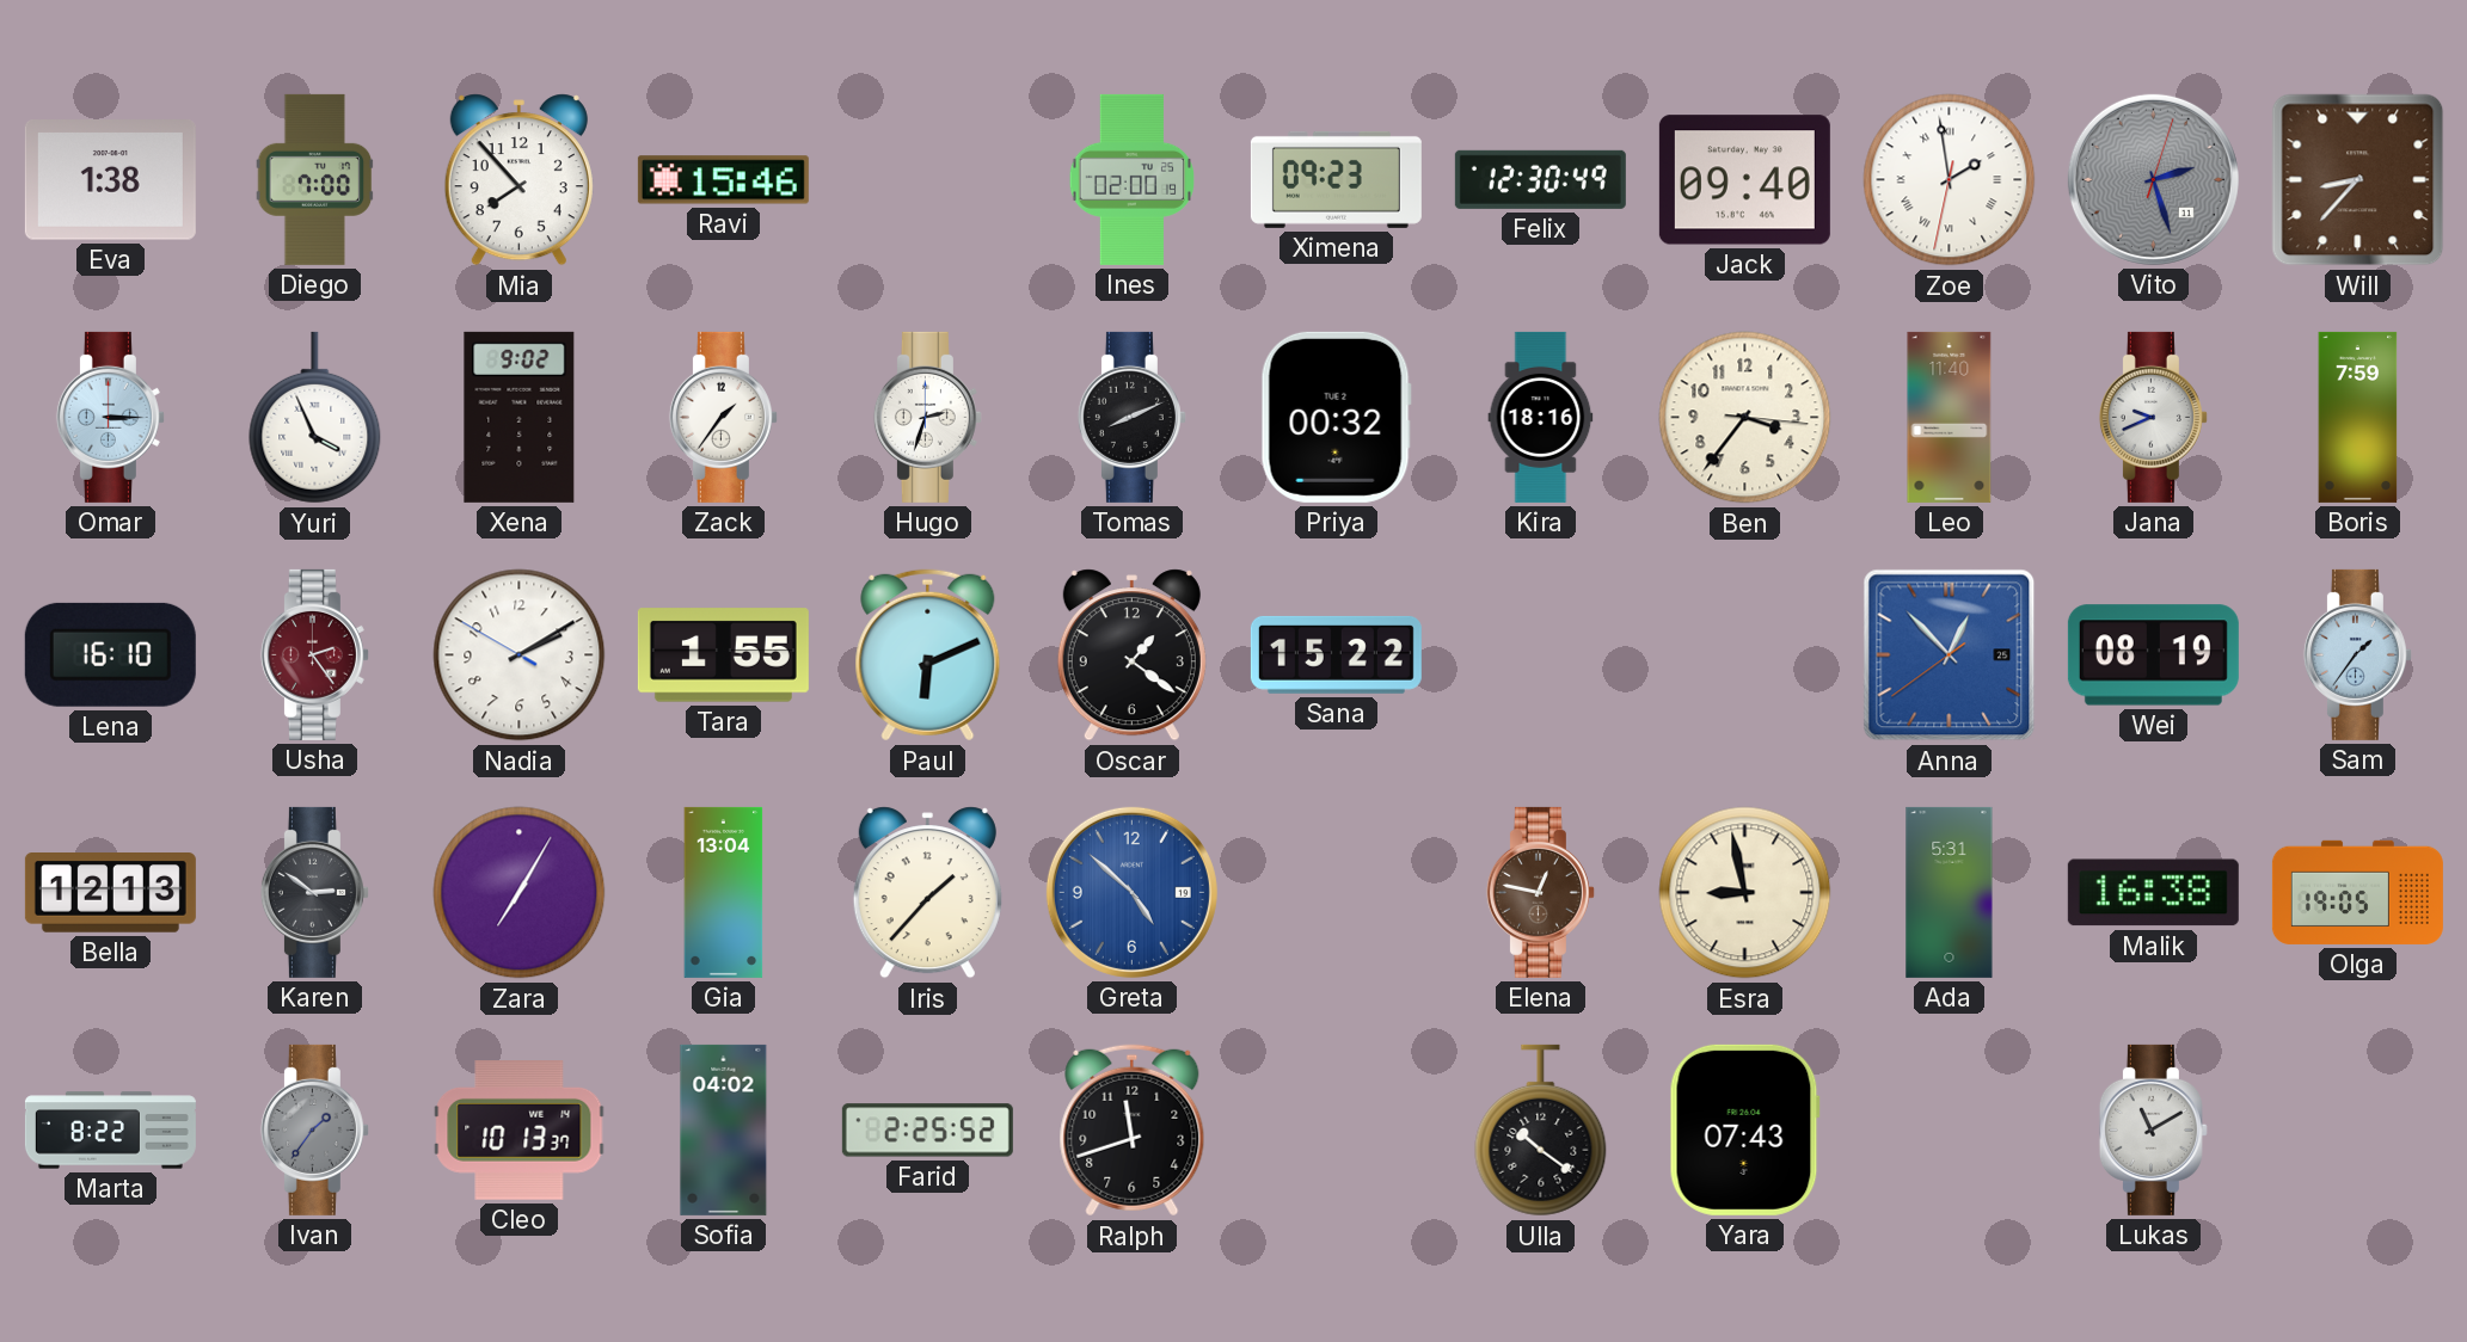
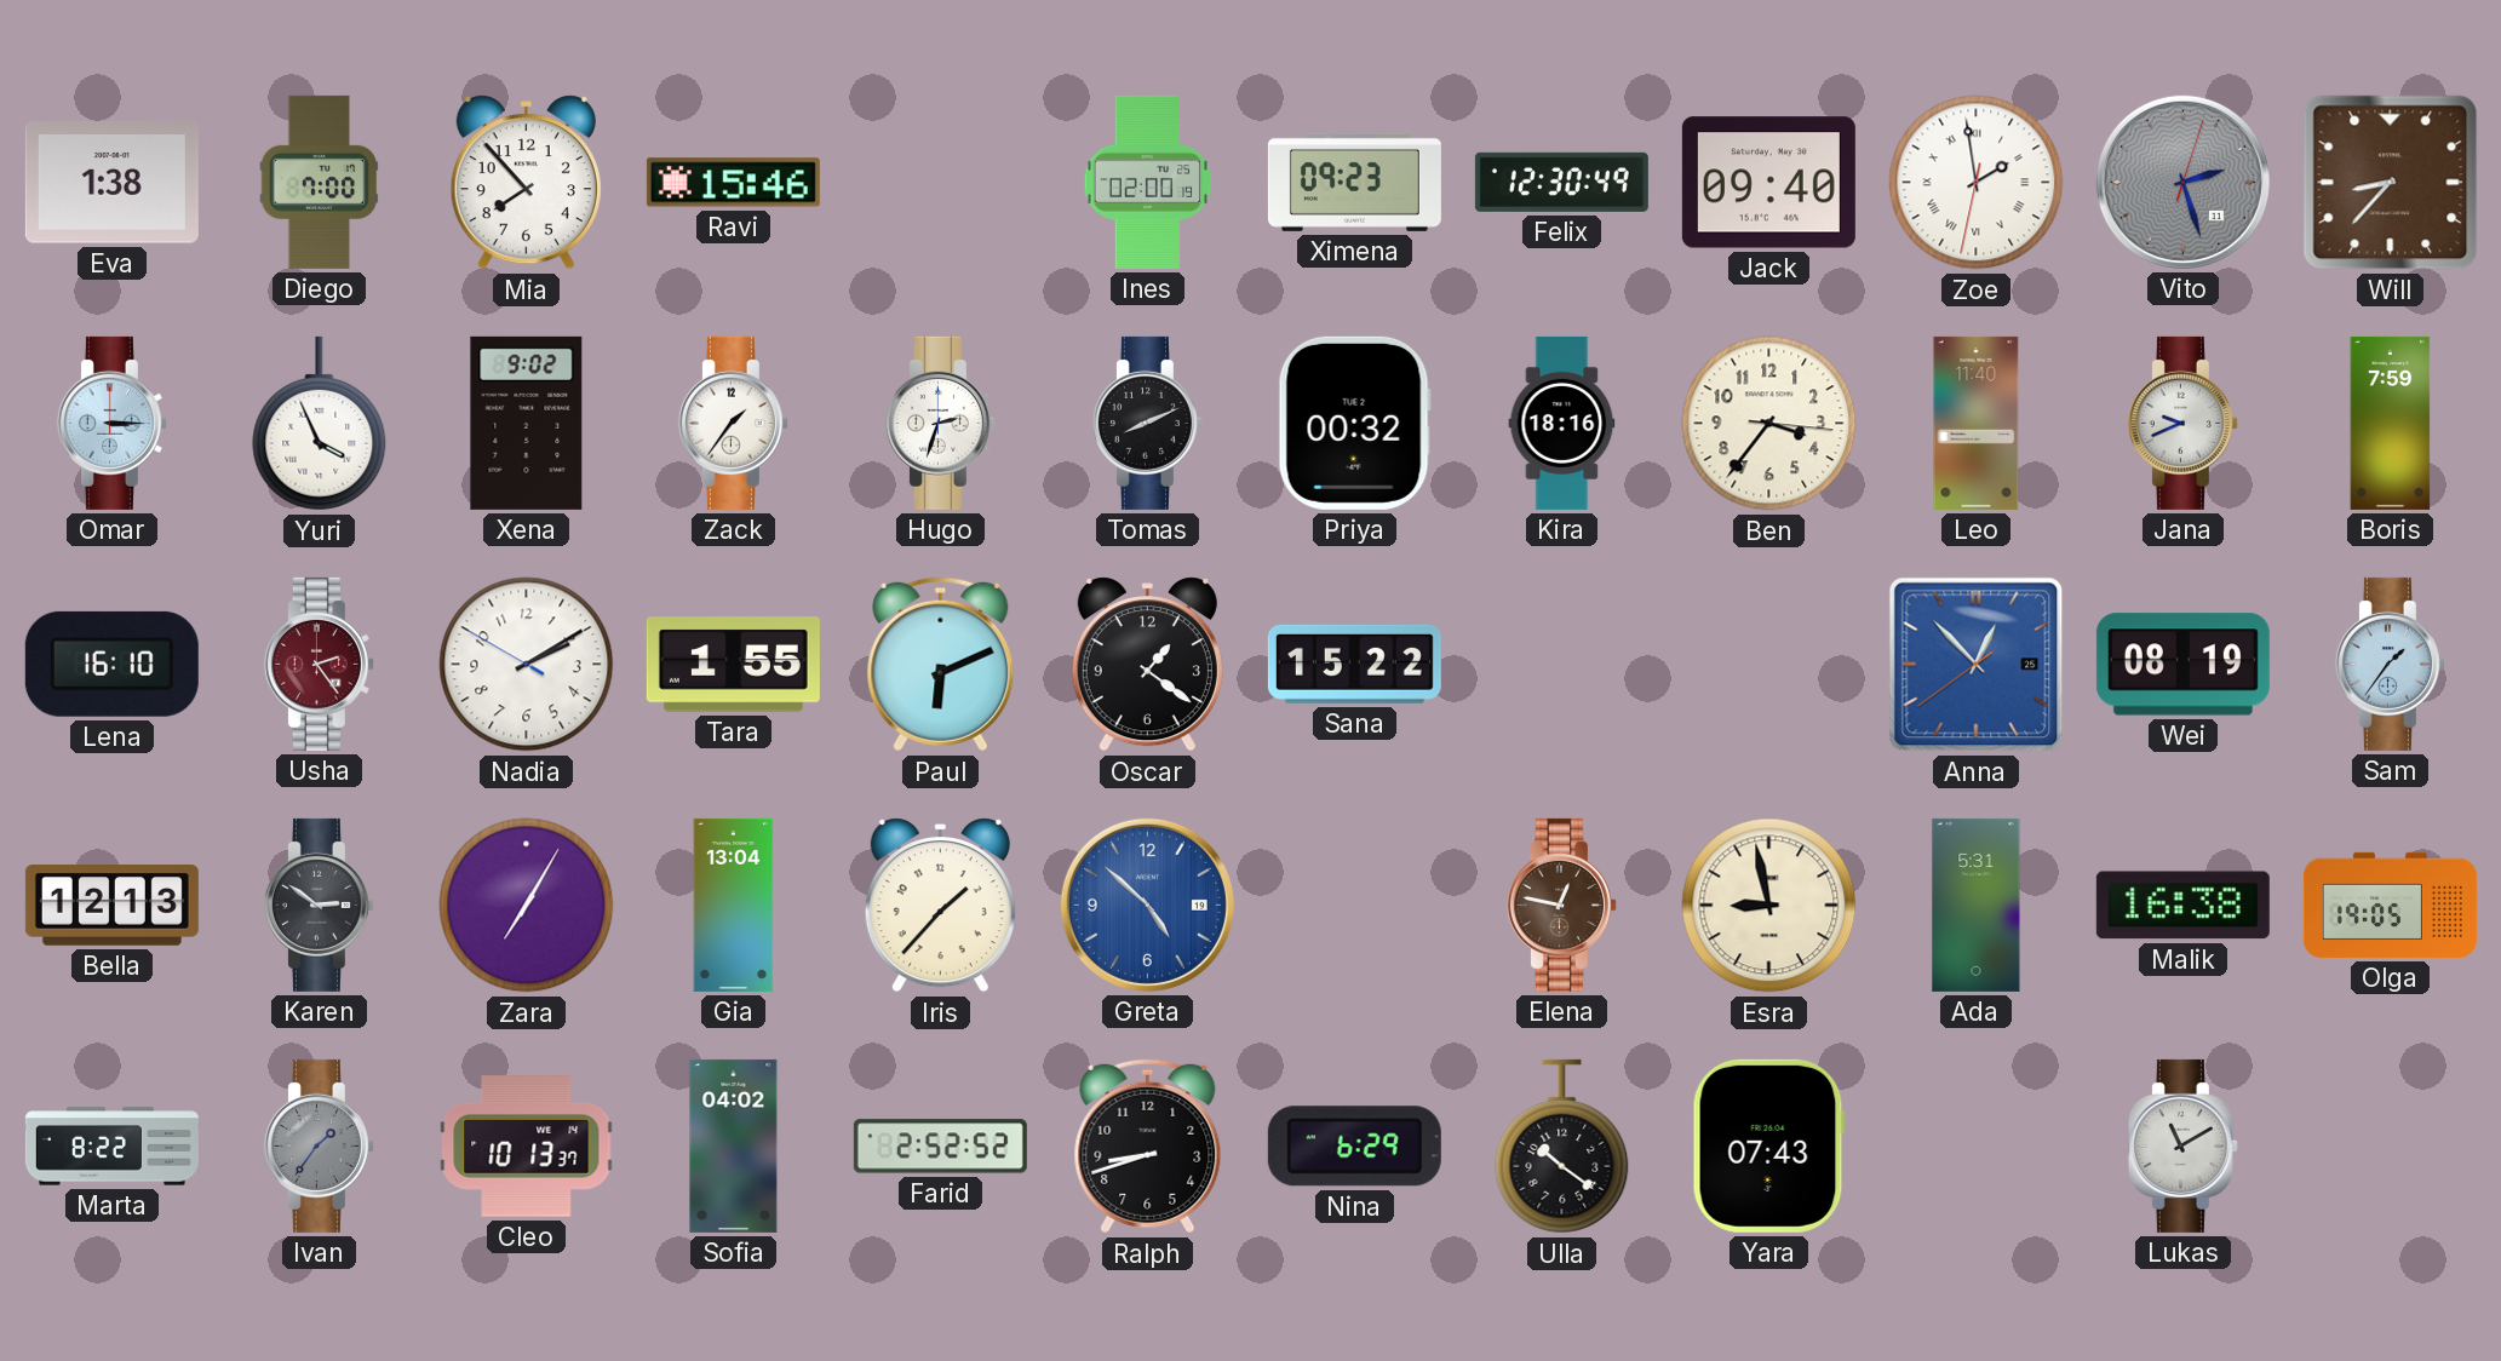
Farid: 2:25 -> 2:52
Ralph: 11:42 -> 8:42
Nina: none -> 6:29
